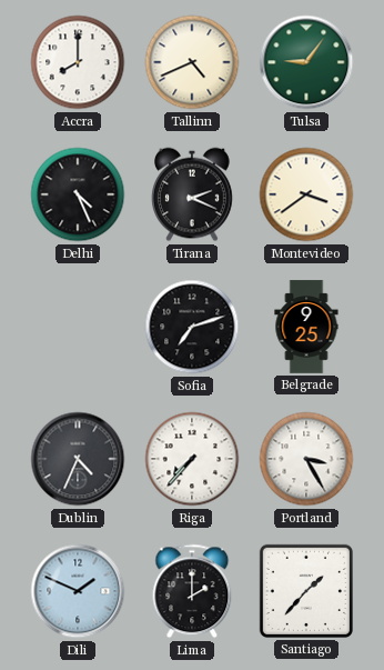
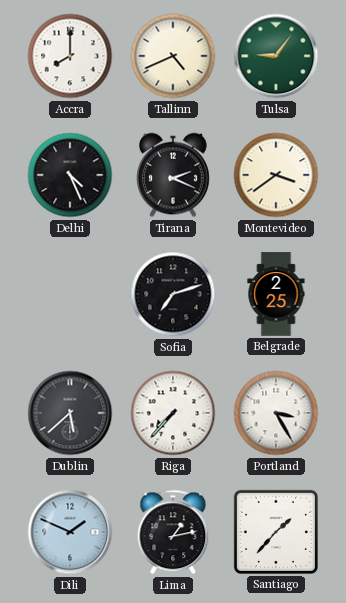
Belgrade: 9:25 -> 2:25
Dublin: 4:34 -> 5:38
Lima: 2:00 -> 1:13
